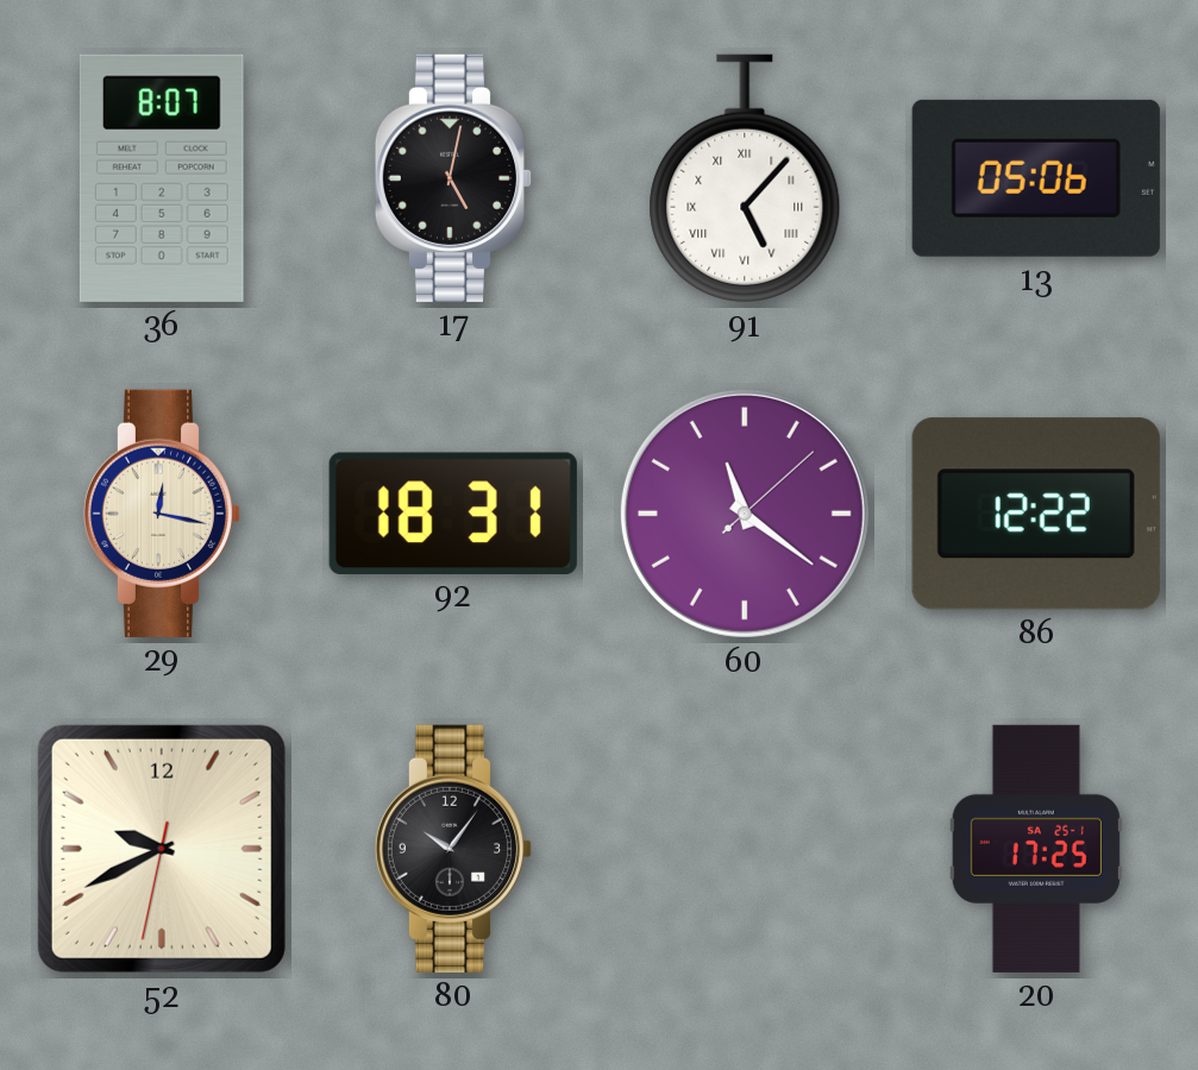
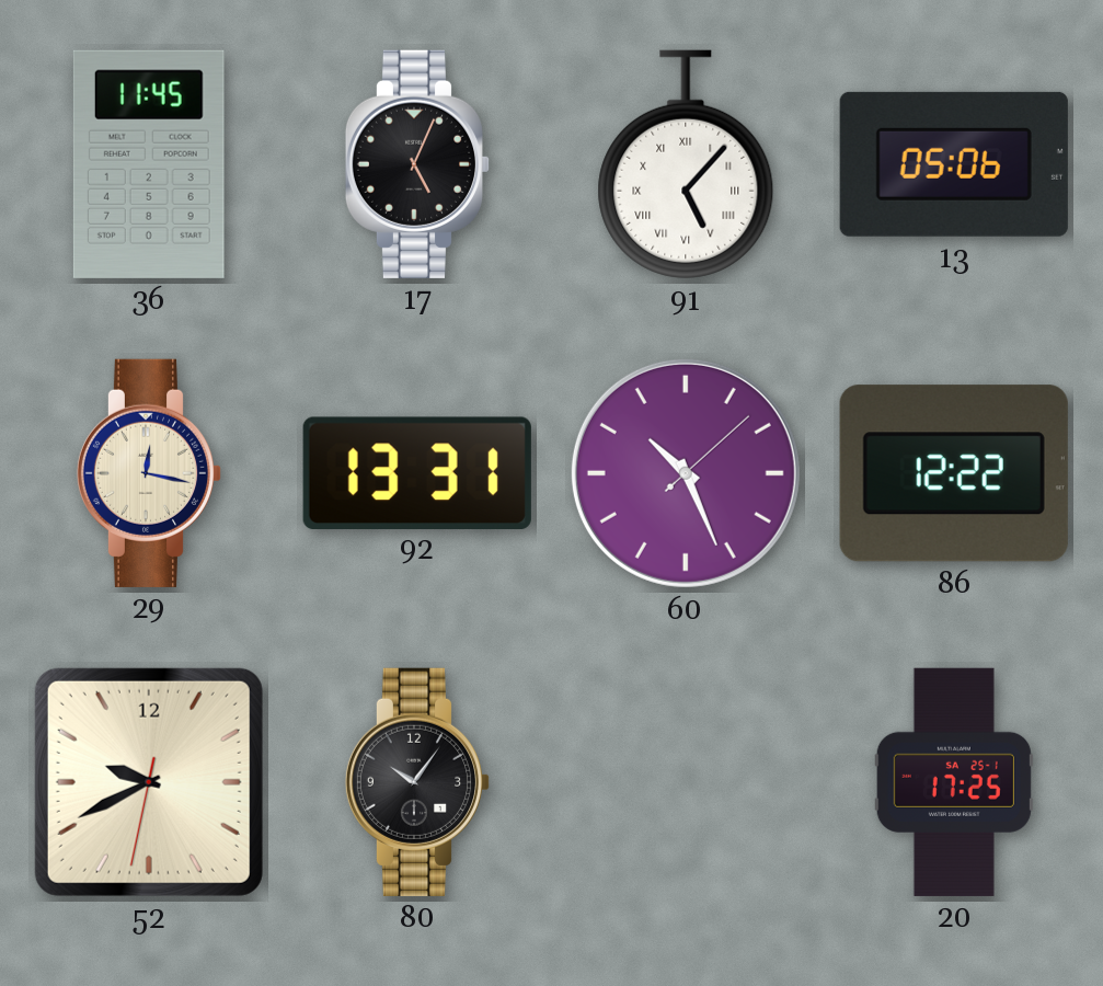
36: 8:07 -> 11:45
17: 5:02 -> 5:04
92: 18:31 -> 13:31
60: 11:21 -> 10:26
